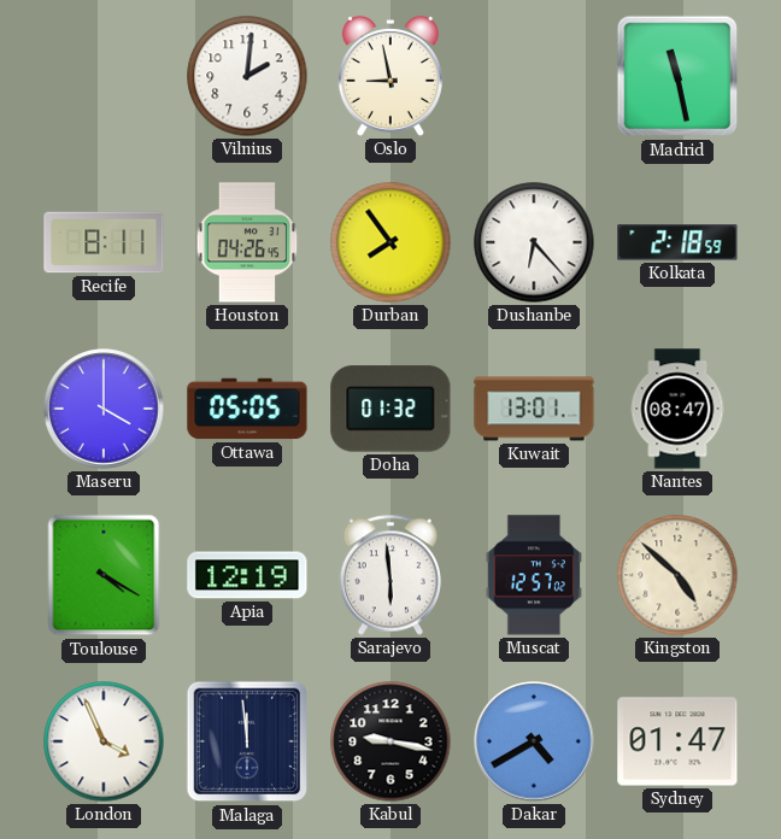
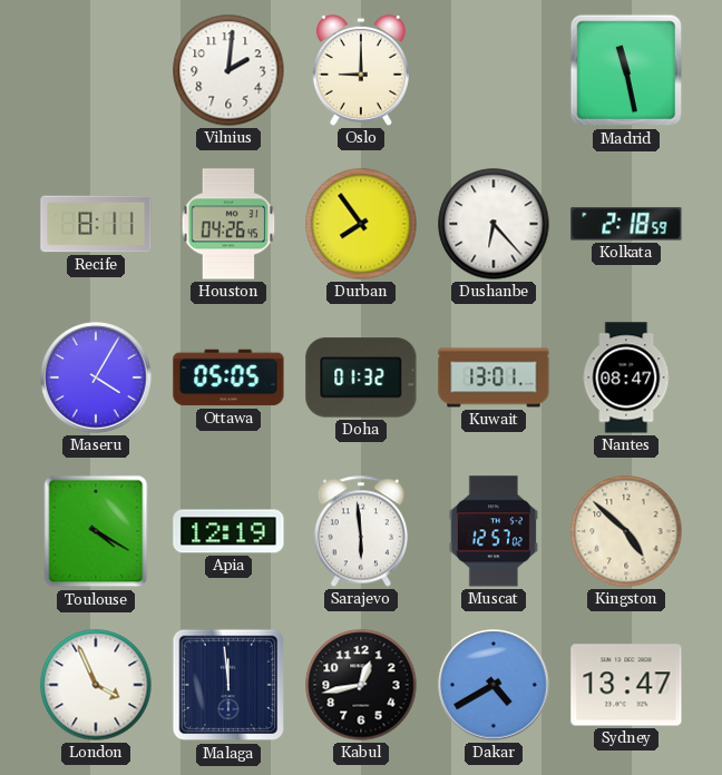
Oslo: 8:58 -> 9:00
Maseru: 4:00 -> 4:05
Kabul: 9:17 -> 12:43
Sydney: 01:47 -> 13:47
